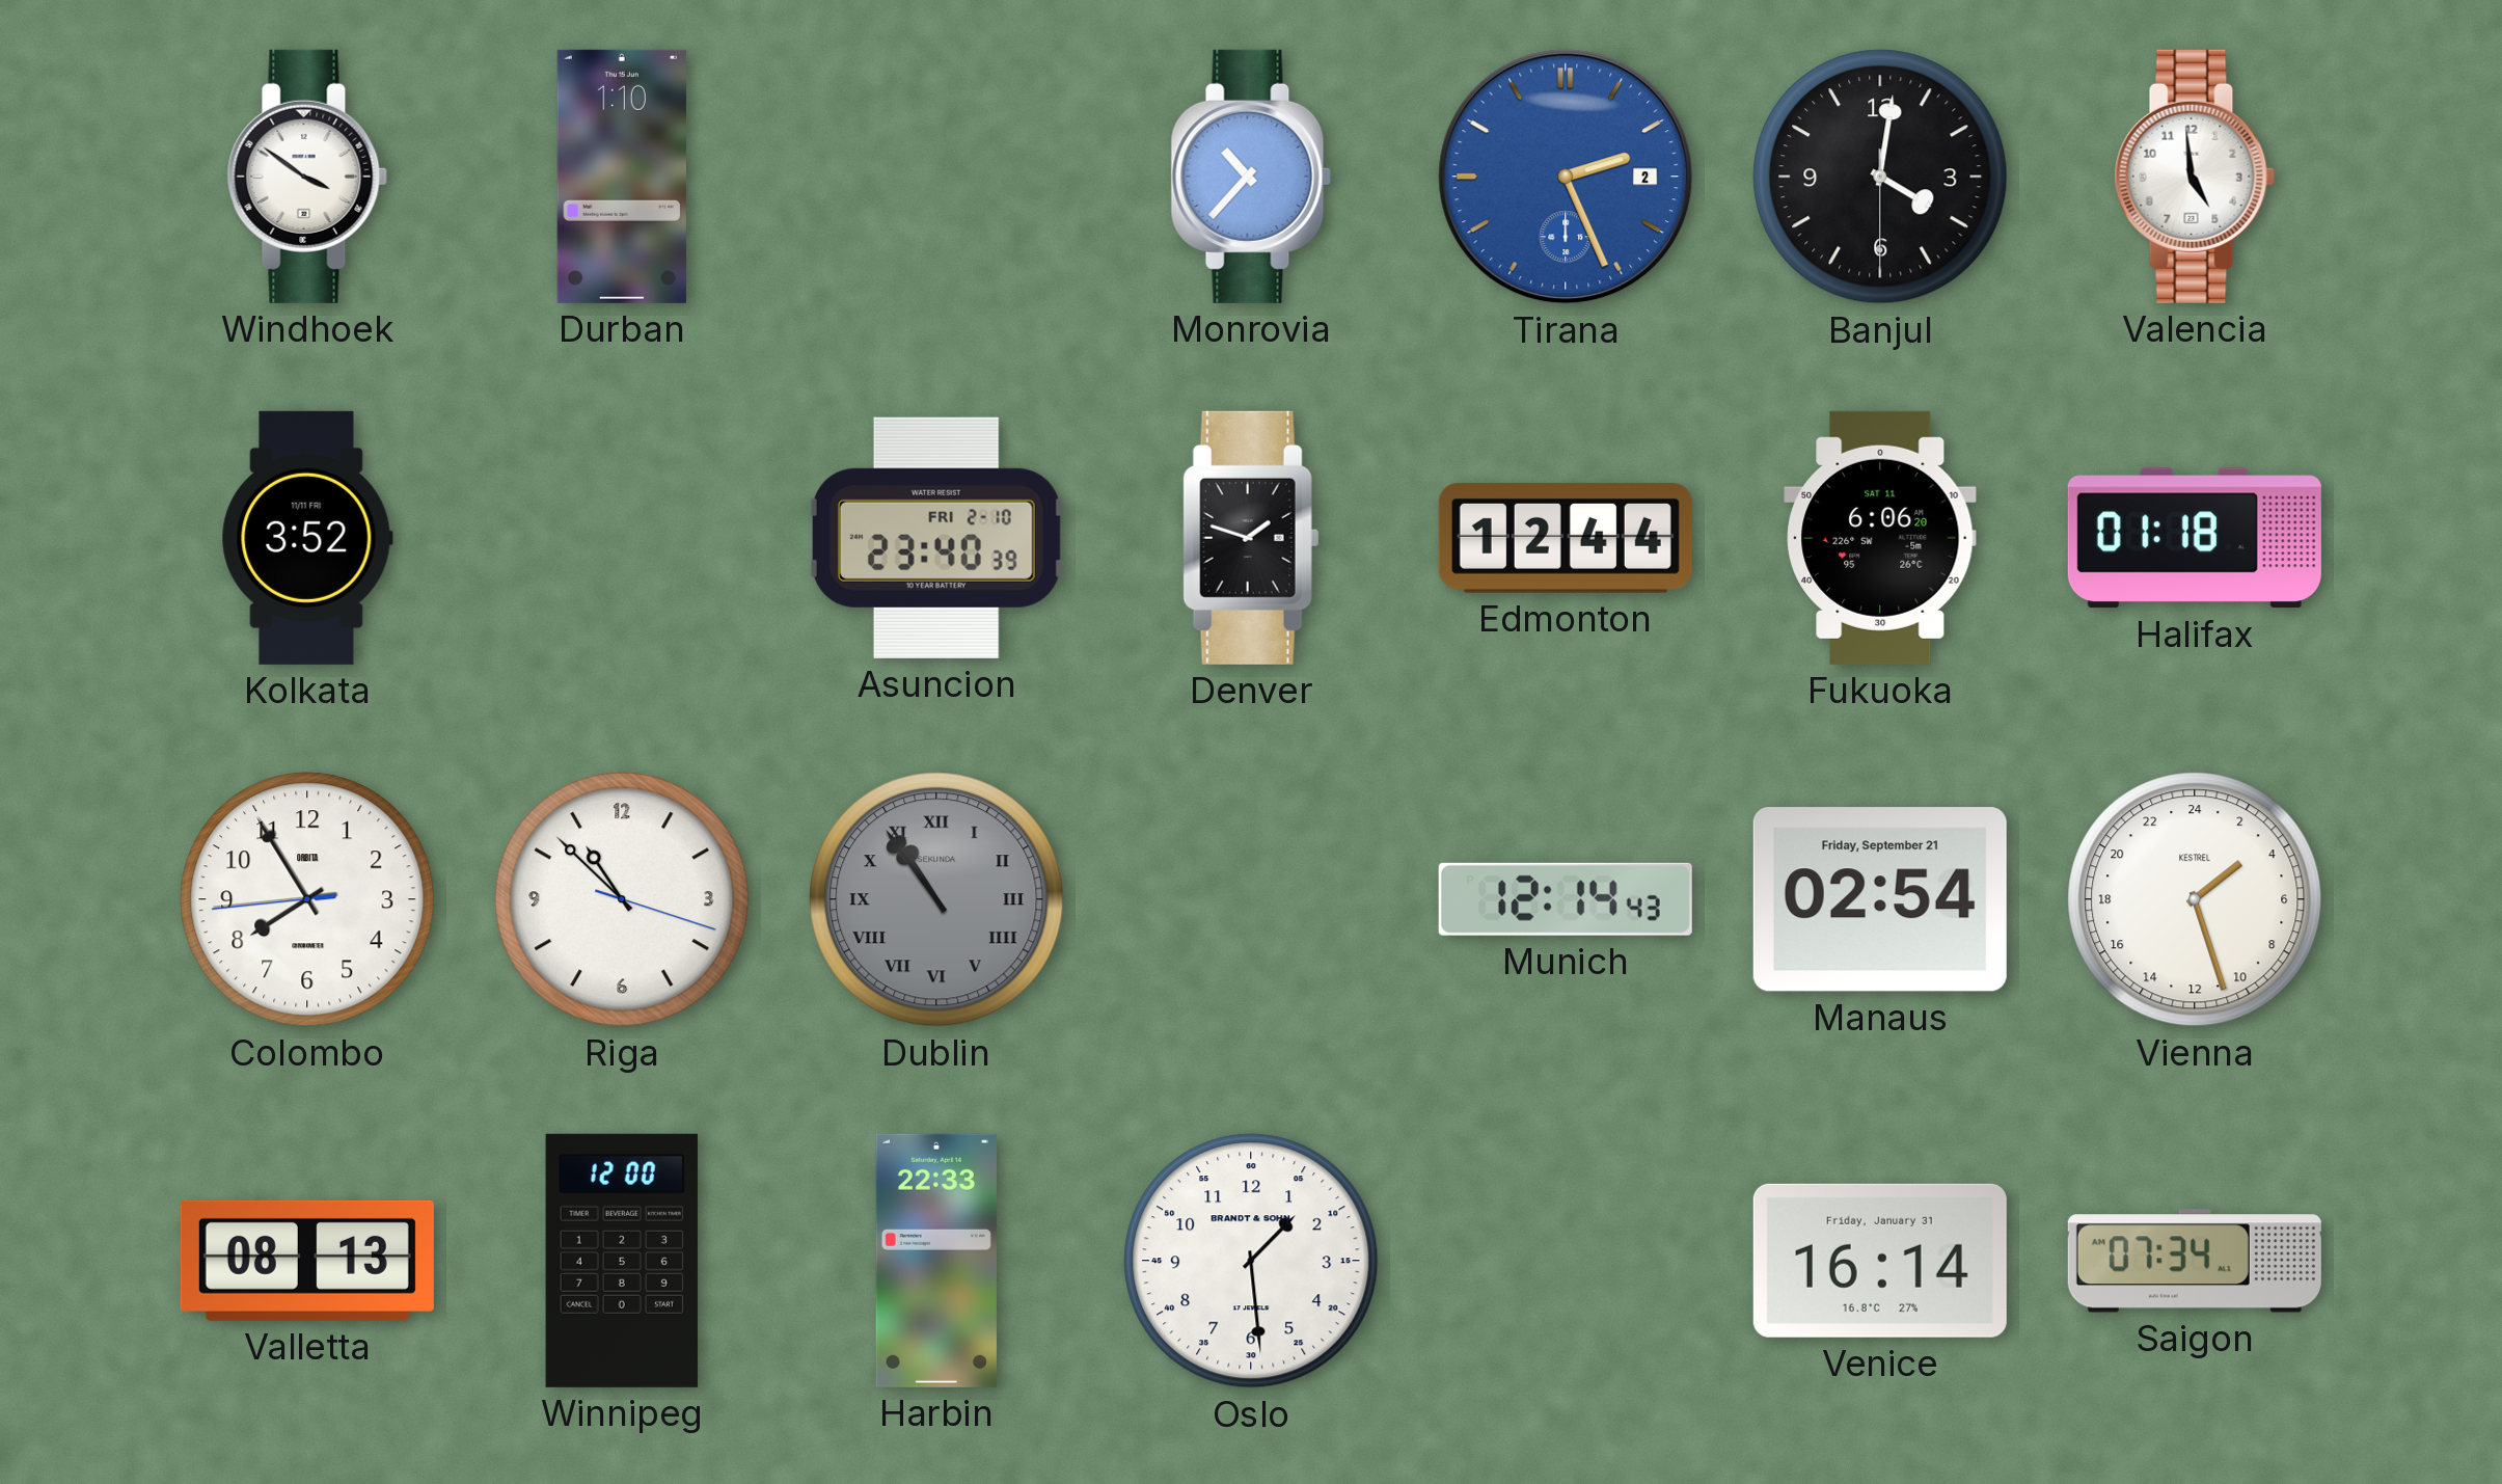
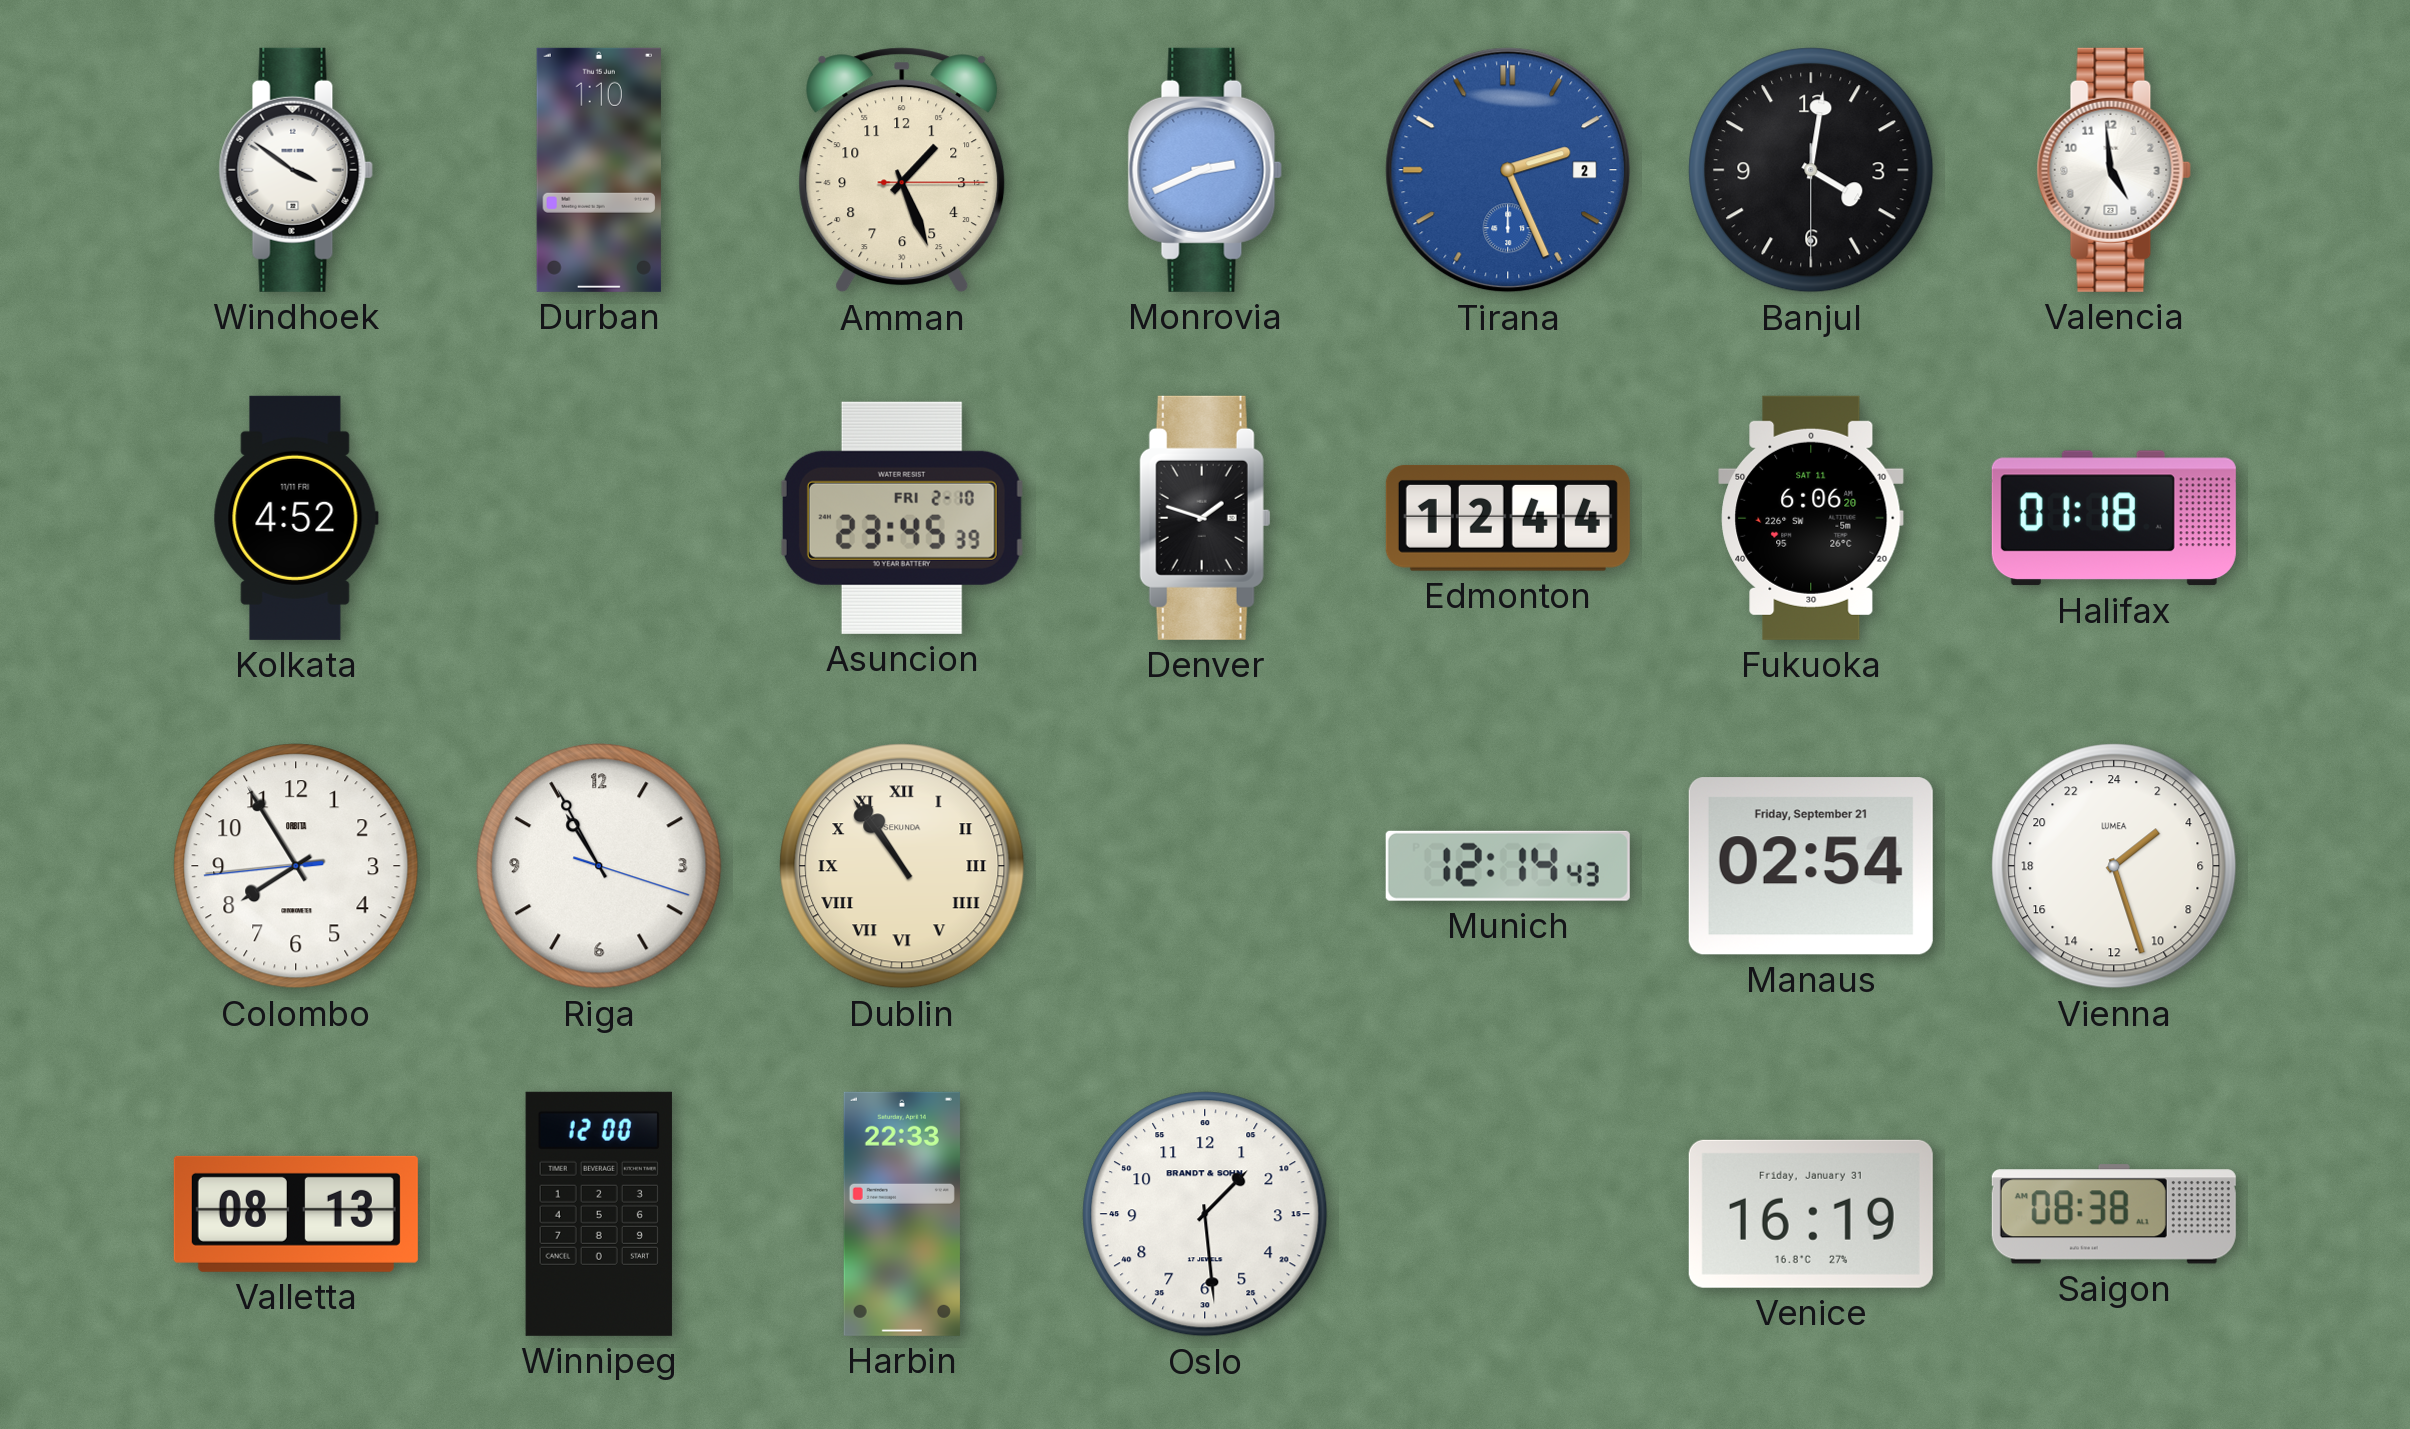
Amman: none -> 1:26
Monrovia: 10:37 -> 2:41
Kolkata: 3:52 -> 4:52
Asuncion: 23:40 -> 23:45
Riga: 10:52 -> 10:55
Dublin dial: grey -> cream
Vienna brand: KESTREL -> LUMEA
Venice: 16:14 -> 16:19
Saigon: 07:34 -> 08:38
